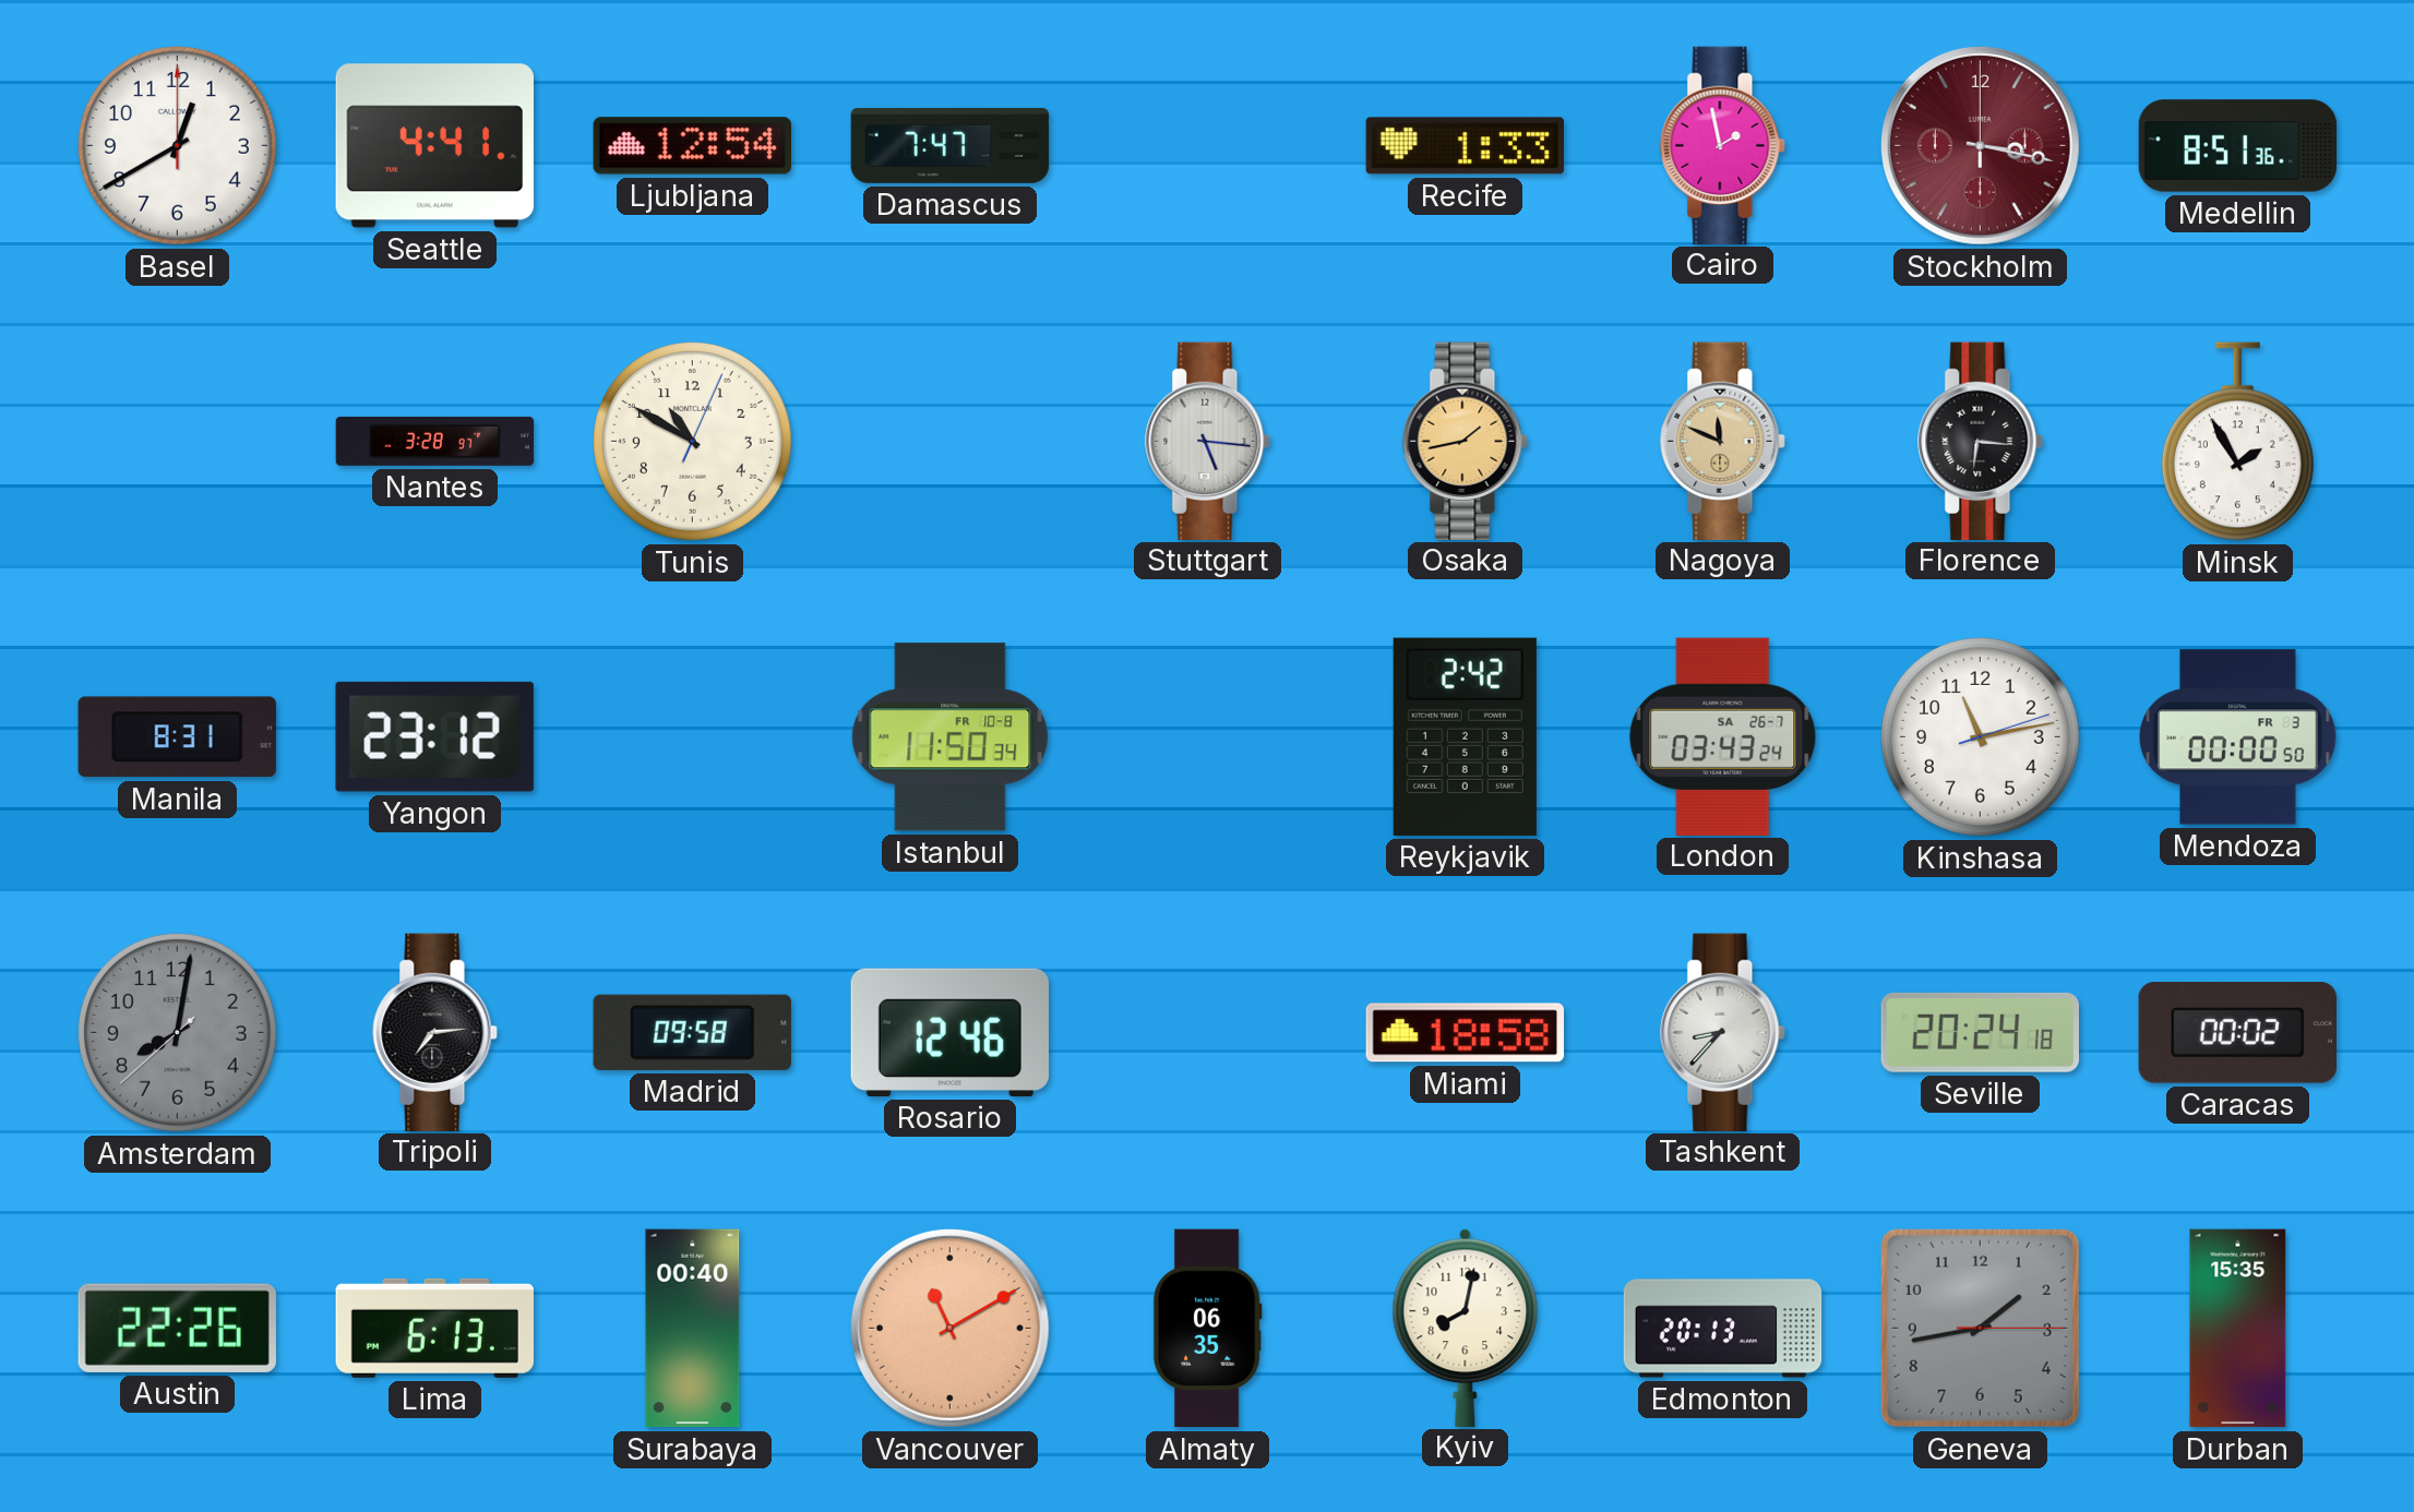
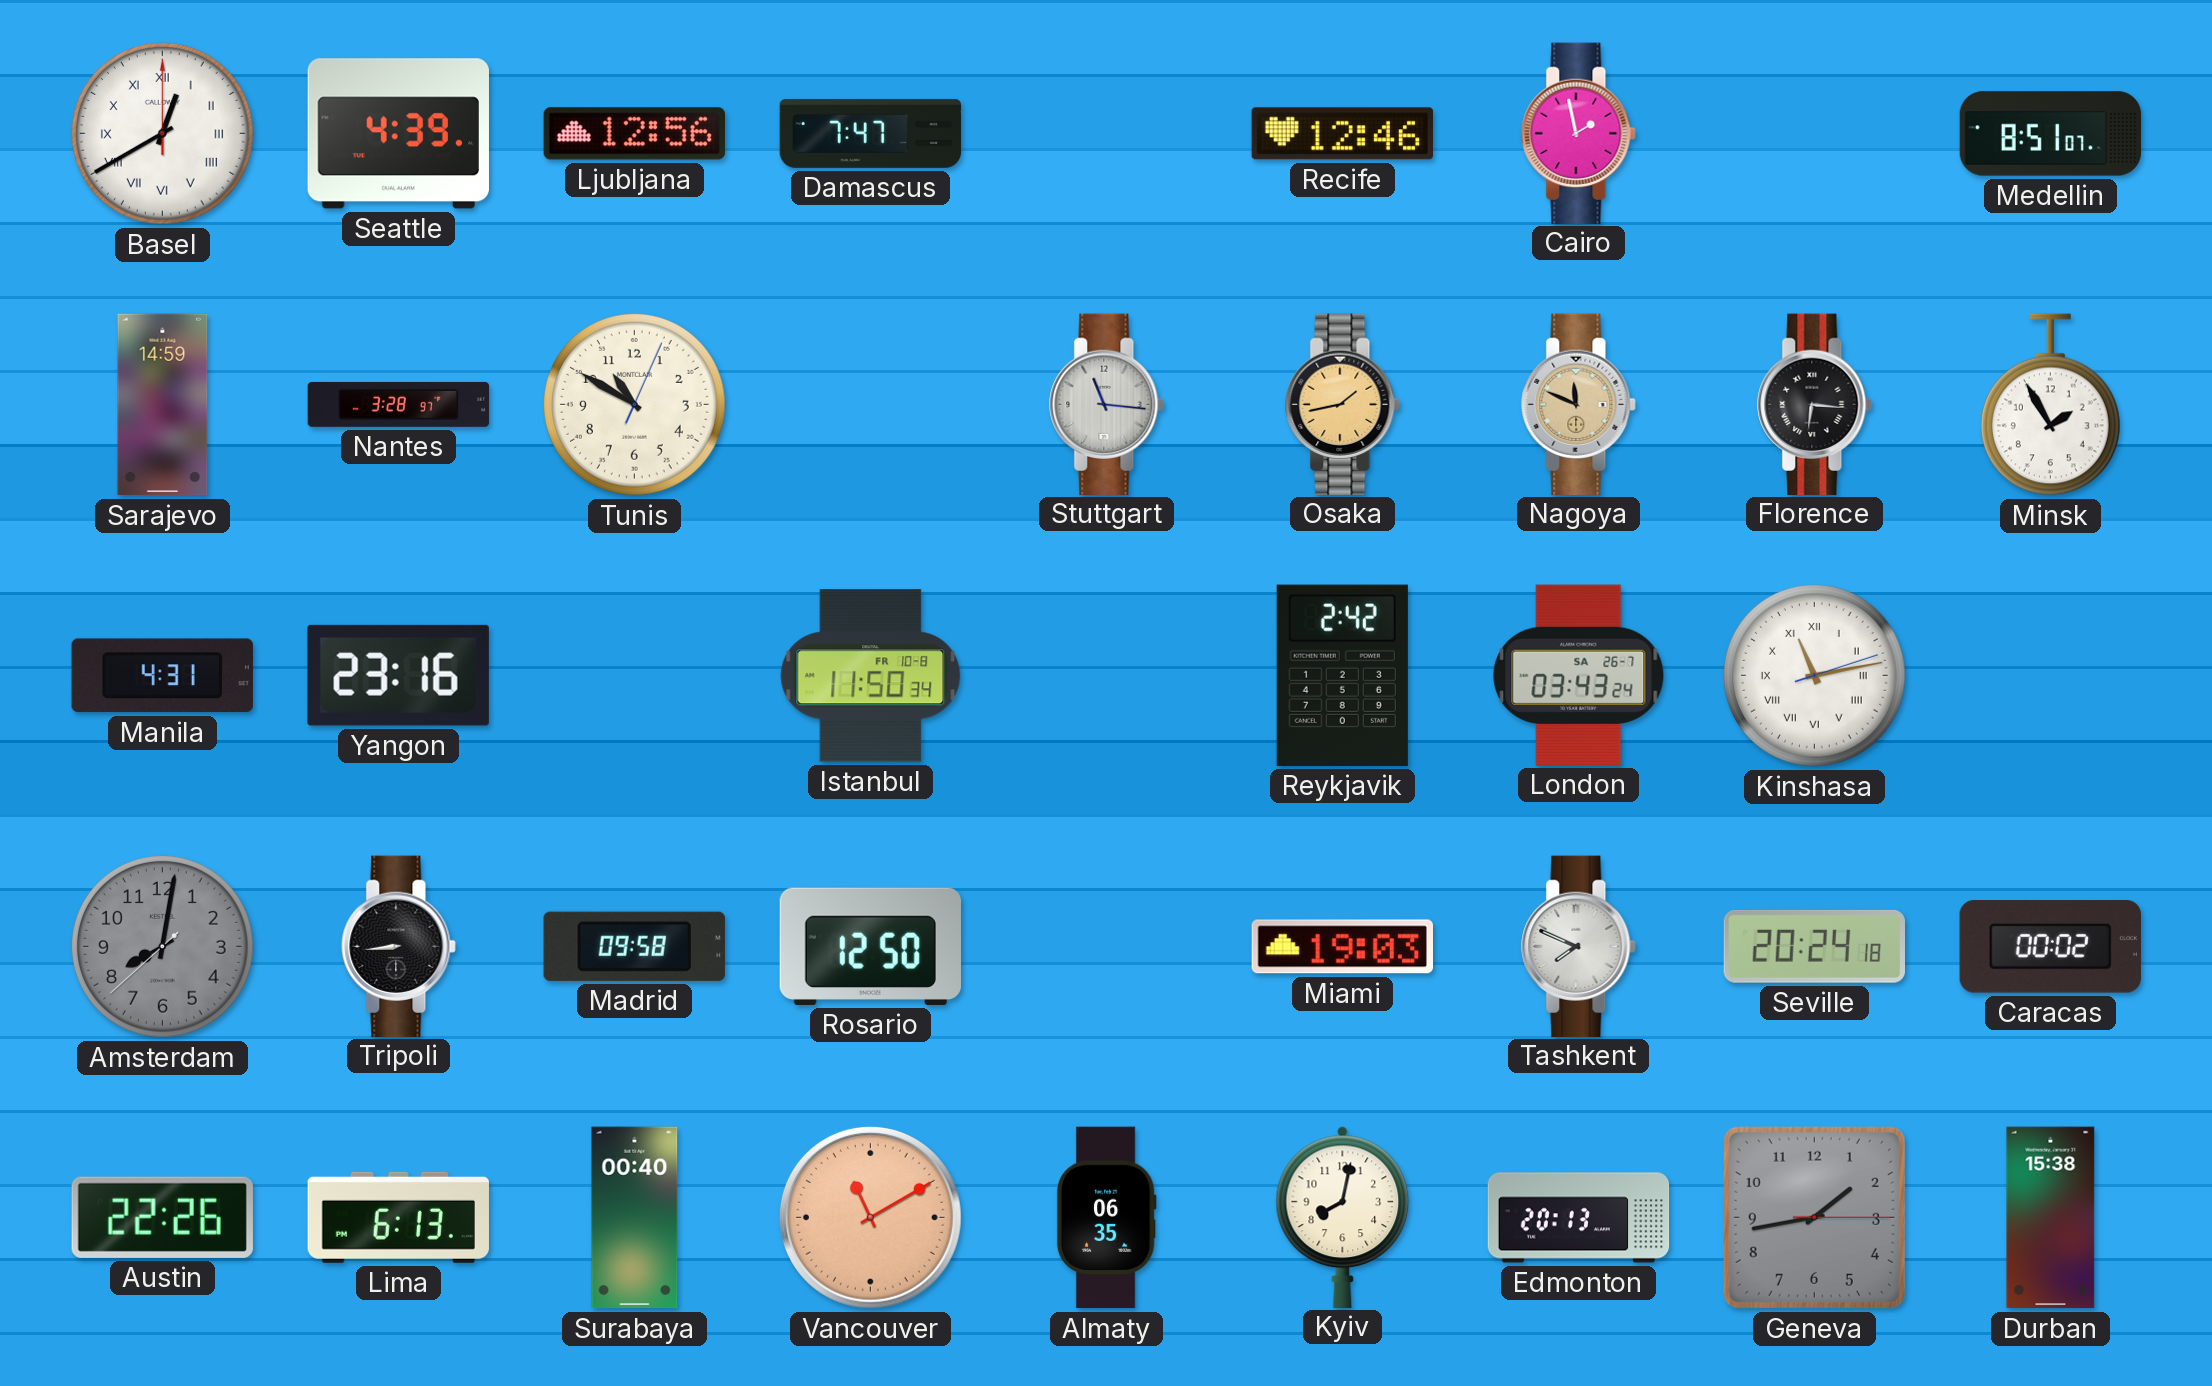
Basel numerals: Arabic -> Roman
Seattle: 4:41 -> 4:39
Ljubljana: 12:54 -> 12:56
Recife: 1:33 -> 12:46
Stockholm: 3:17 -> none
Medellin: 8:51:36 -> 8:51:07
Sarajevo: none -> 14:59
Stuttgart: 5:16 -> 11:16
Manila: 8:31 -> 4:31
Yangon: 23:12 -> 23:16
Kinshasa numerals: Arabic -> Roman
Mendoza: 00:00 -> none
Tripoli: 7:14 -> 8:44
Rosario: 12:46 -> 12:50
Miami: 18:58 -> 19:03
Tashkent: 8:37 -> 7:49
Durban: 15:35 -> 15:38
